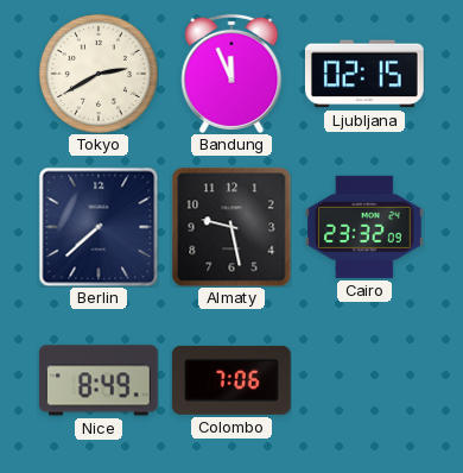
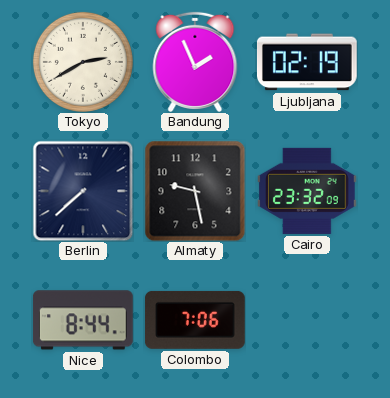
Bandung: 11:56 -> 1:56
Ljubljana: 02:15 -> 02:19
Nice: 8:49 -> 8:44
